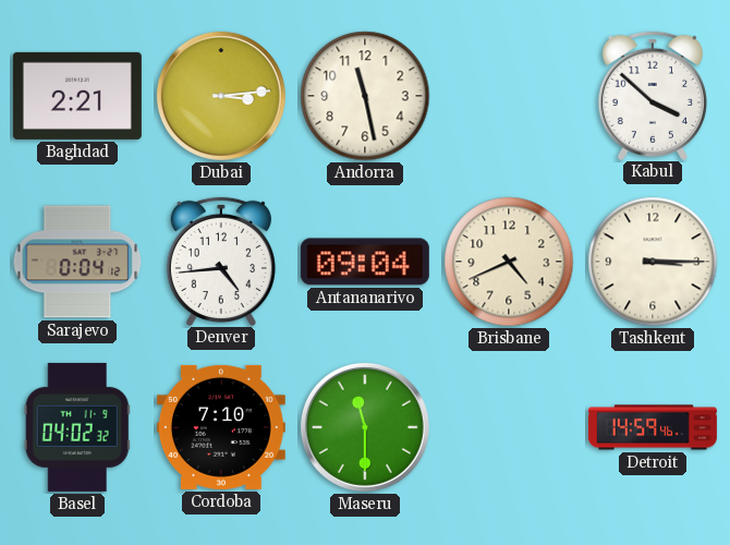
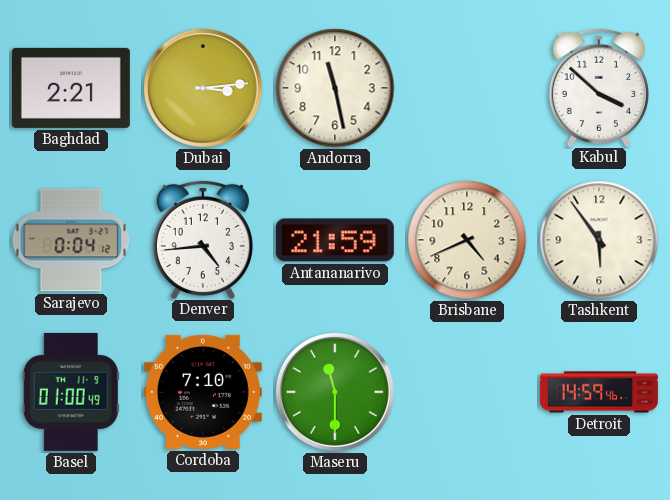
Antananarivo: 09:04 -> 21:59
Tashkent: 3:15 -> 5:54
Basel: 04:02 -> 01:00
